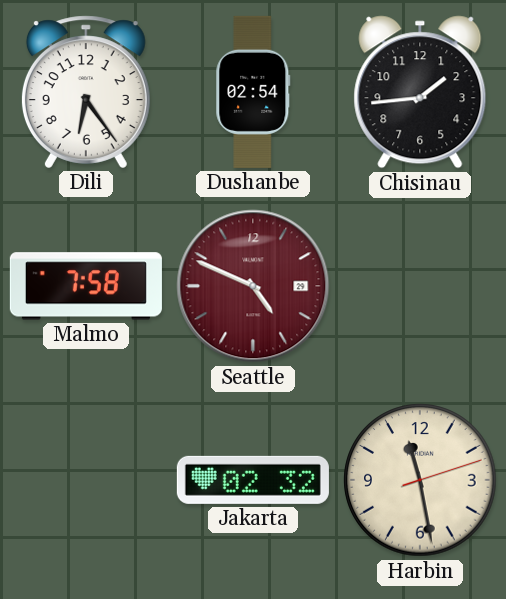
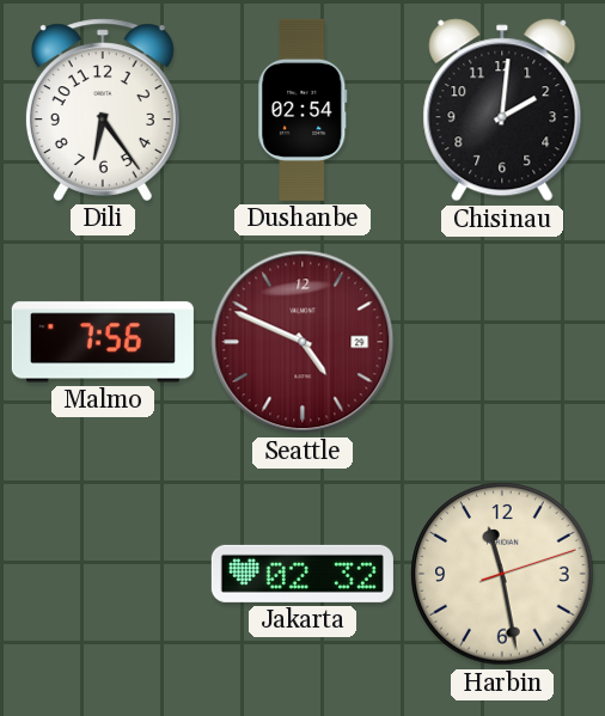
Chisinau: 1:44 -> 2:01
Malmo: 7:58 -> 7:56
